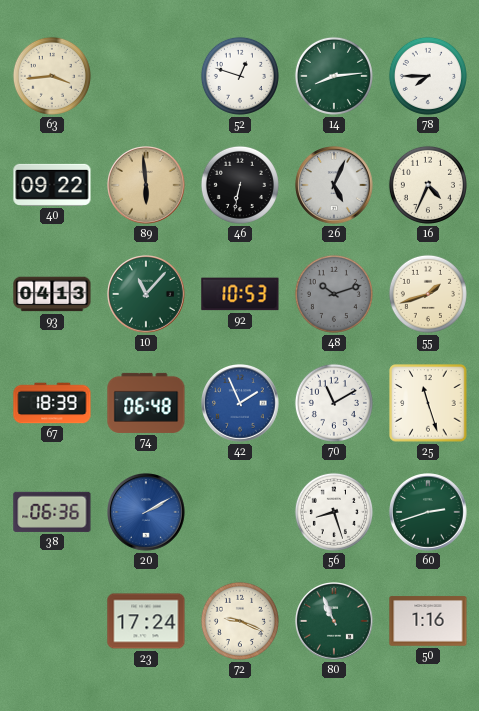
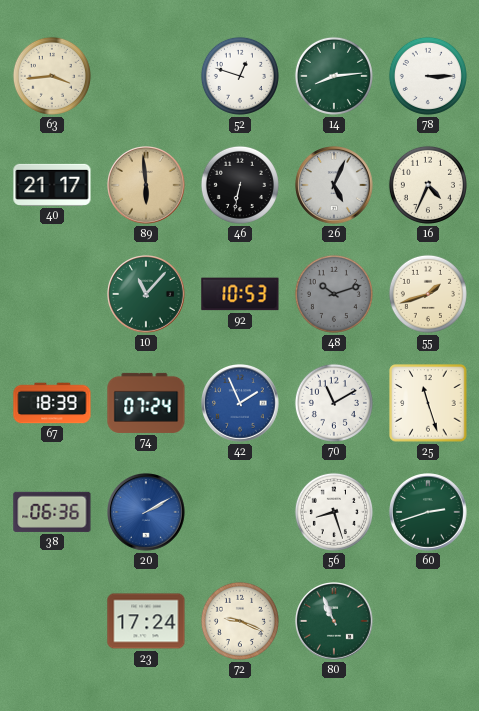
78: 7:45 -> 3:15
40: 09:22 -> 21:17
93: 04:13 -> none
74: 06:48 -> 07:24
50: 1:16 -> none
